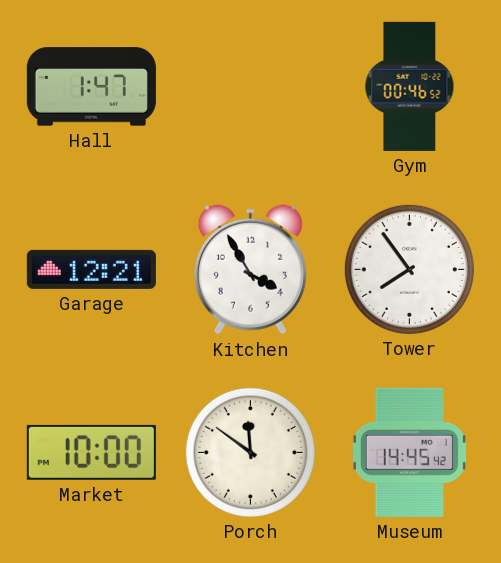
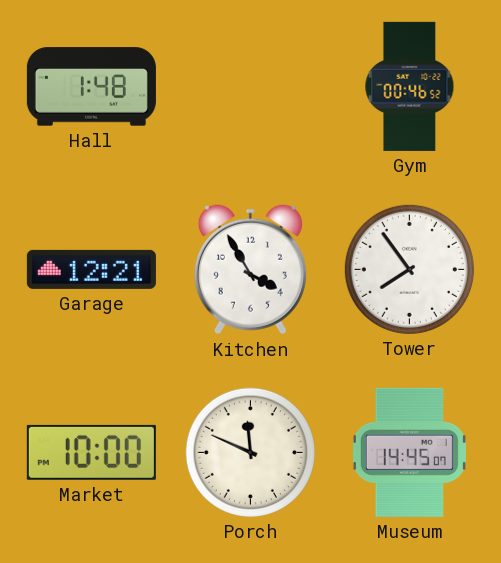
Hall: 1:47 -> 1:48
Porch: 11:51 -> 11:49
Museum: 14:45:42 -> 14:45:07
